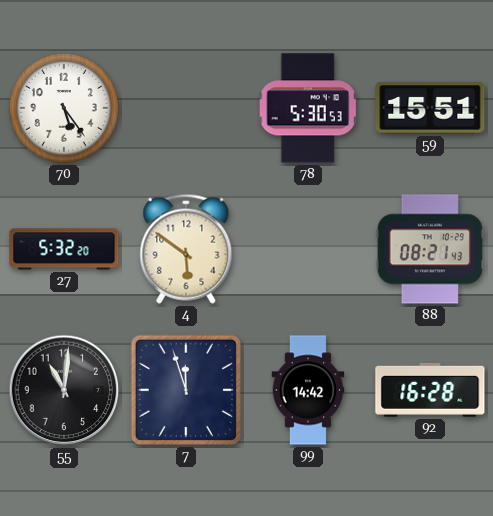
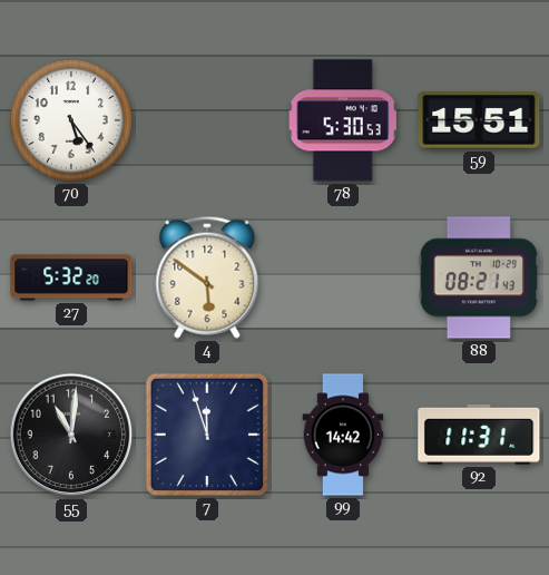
92: 16:28 -> 11:31
